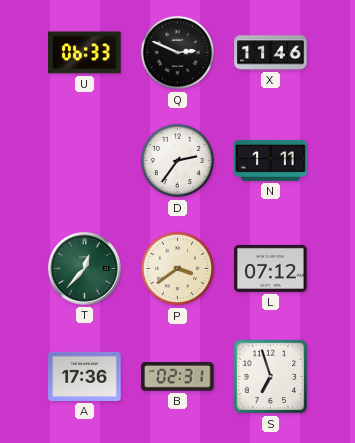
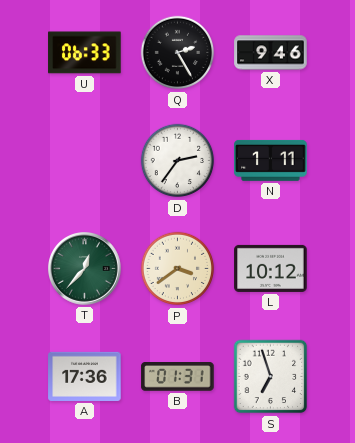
Q: 2:49 -> 2:25
X: 11:46 -> 9:46
L: 07:12 -> 10:12
B: 02:31 -> 01:31
